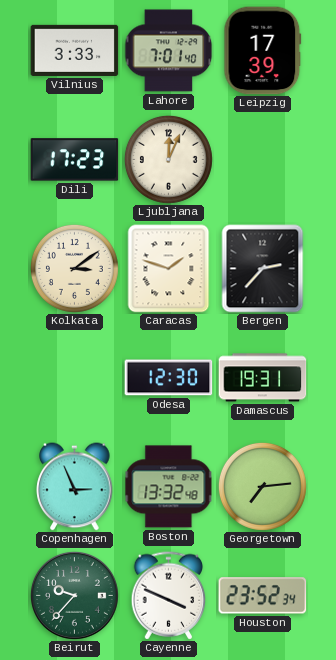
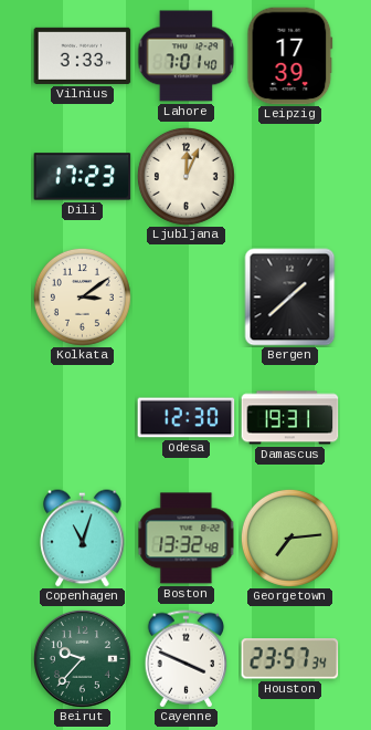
Caracas: 1:48 -> none
Bergen: 2:37 -> 1:38
Copenhagen: 2:56 -> 11:03
Houston: 23:52 -> 23:57
